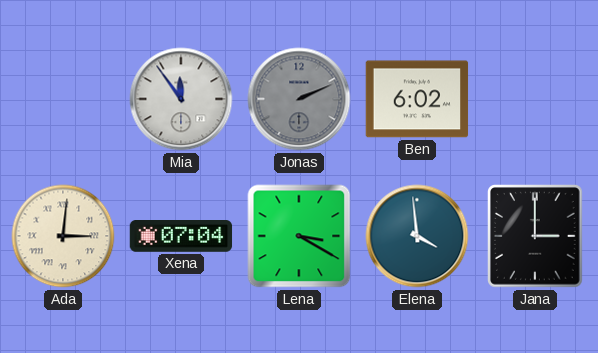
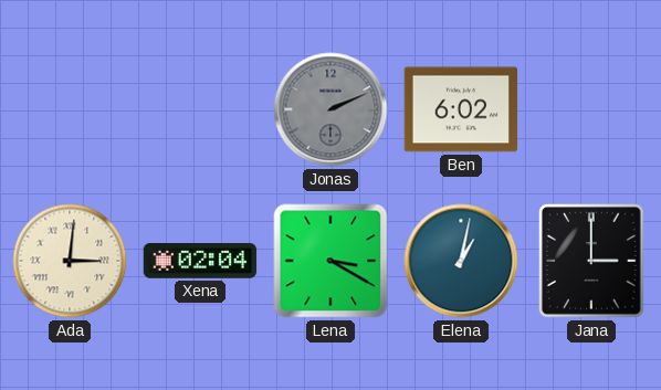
Mia: 11:54 -> none
Xena: 07:04 -> 02:04
Elena: 3:59 -> 1:02
